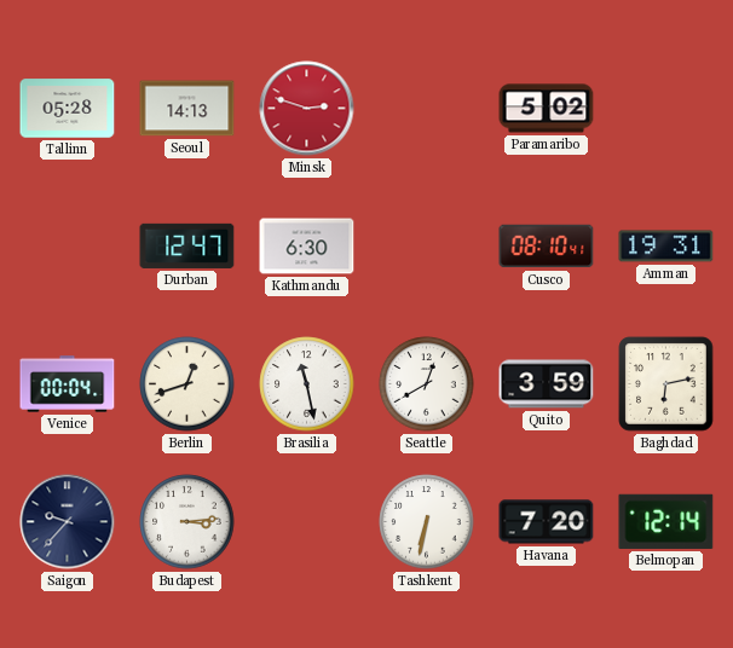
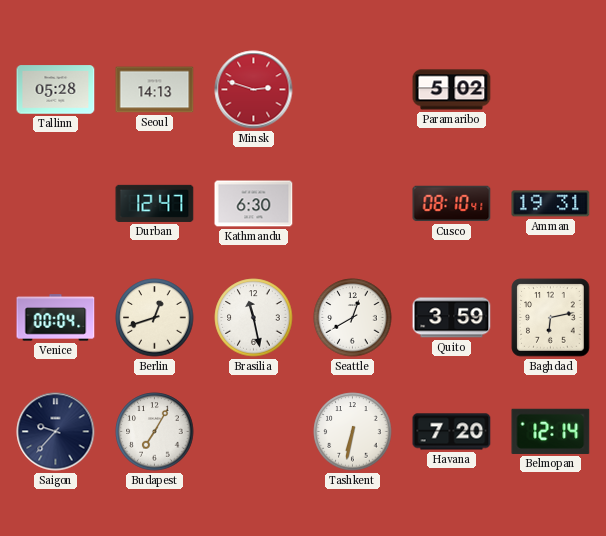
Budapest: 3:14 -> 7:05
